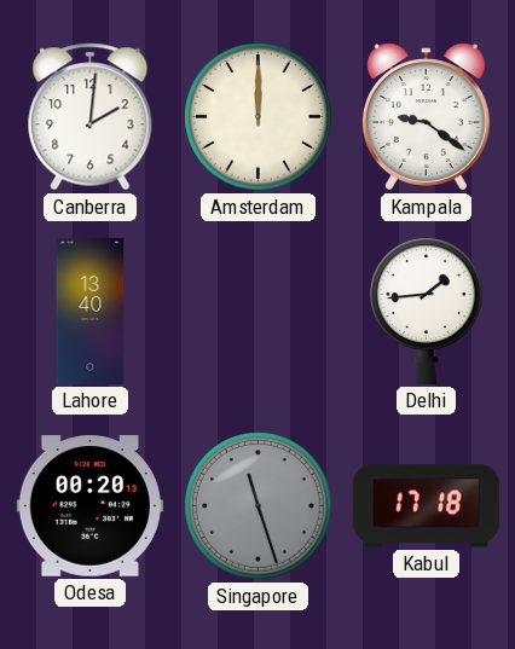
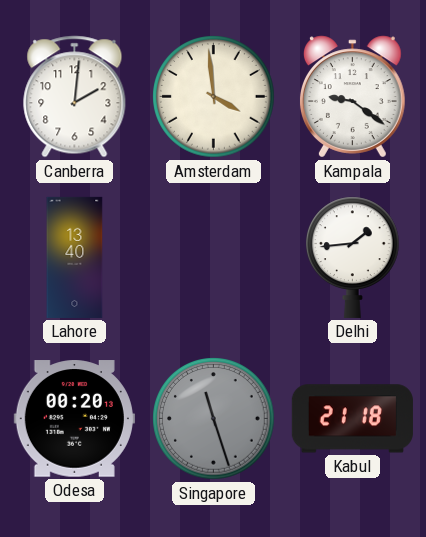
Amsterdam: 12:00 -> 3:59
Kabul: 17:18 -> 21:18
